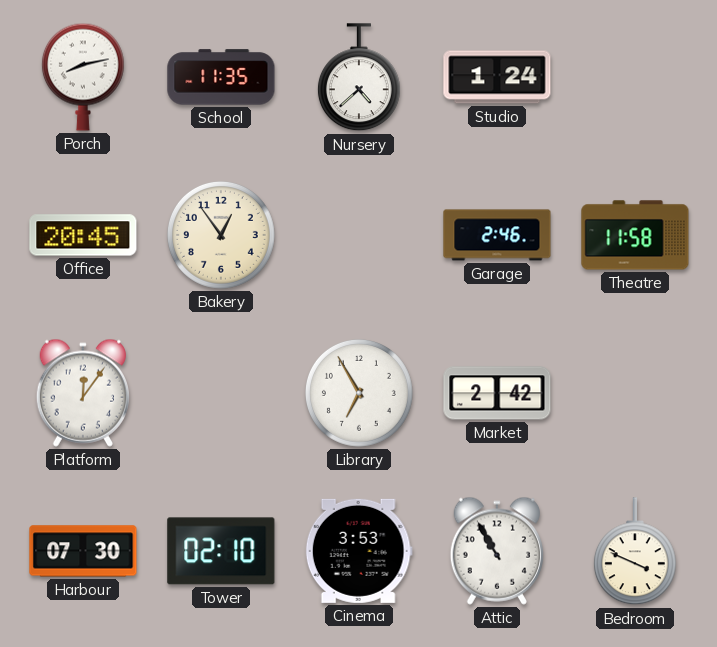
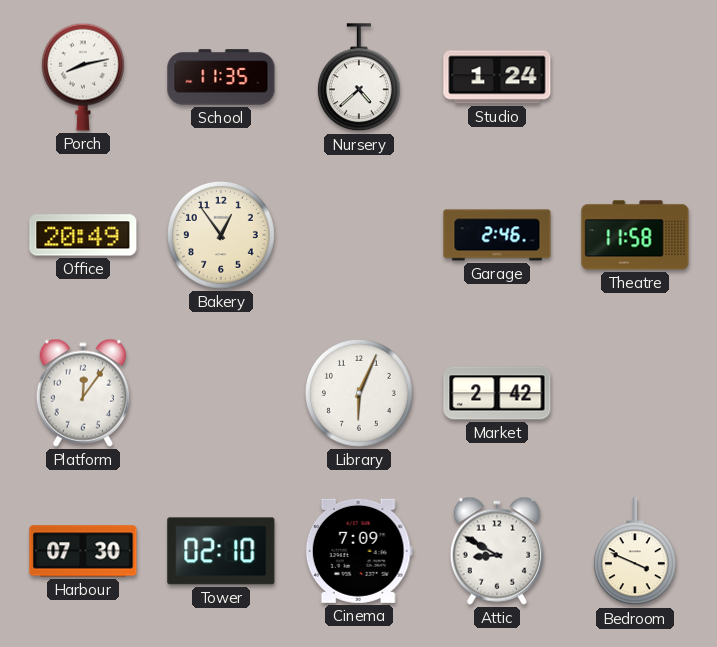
Office: 20:45 -> 20:49
Library: 6:55 -> 6:04
Cinema: 3:53 -> 7:09
Attic: 10:55 -> 8:50
